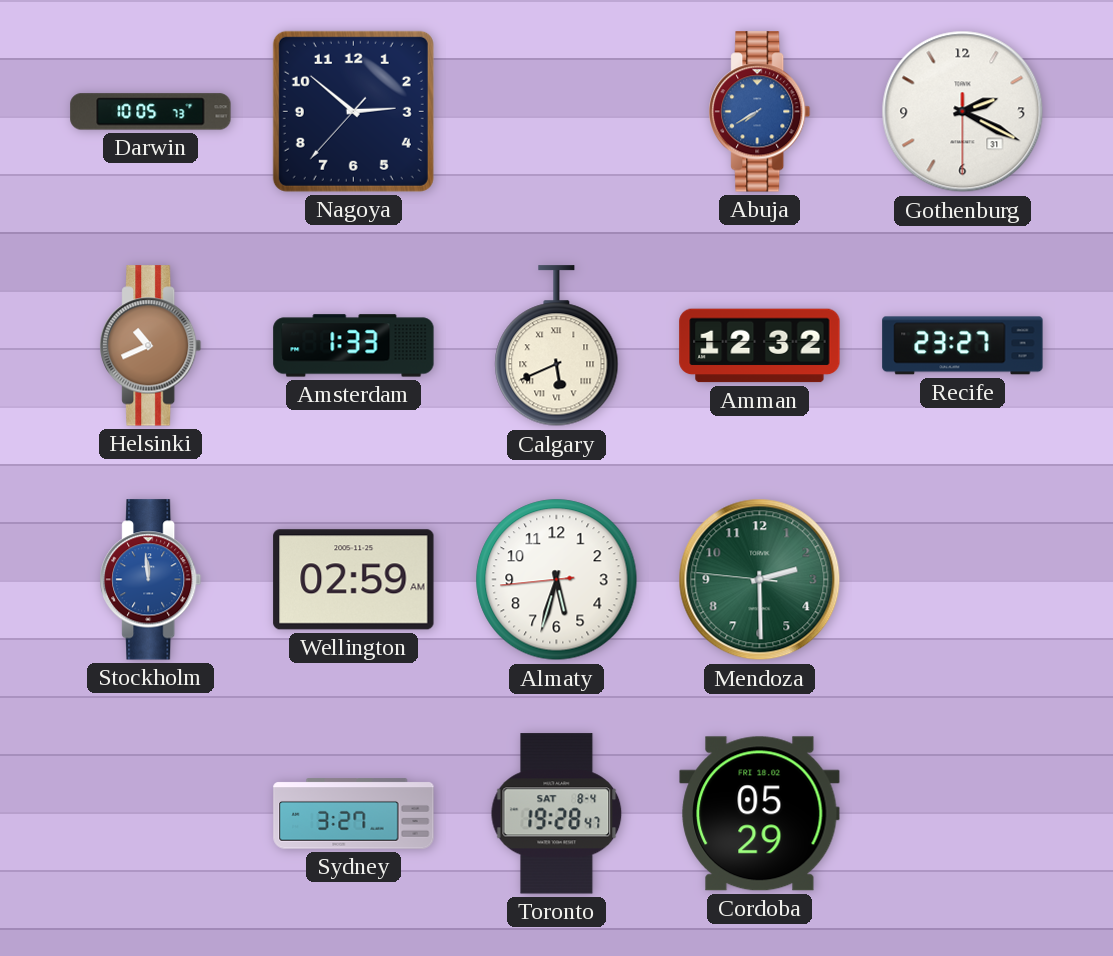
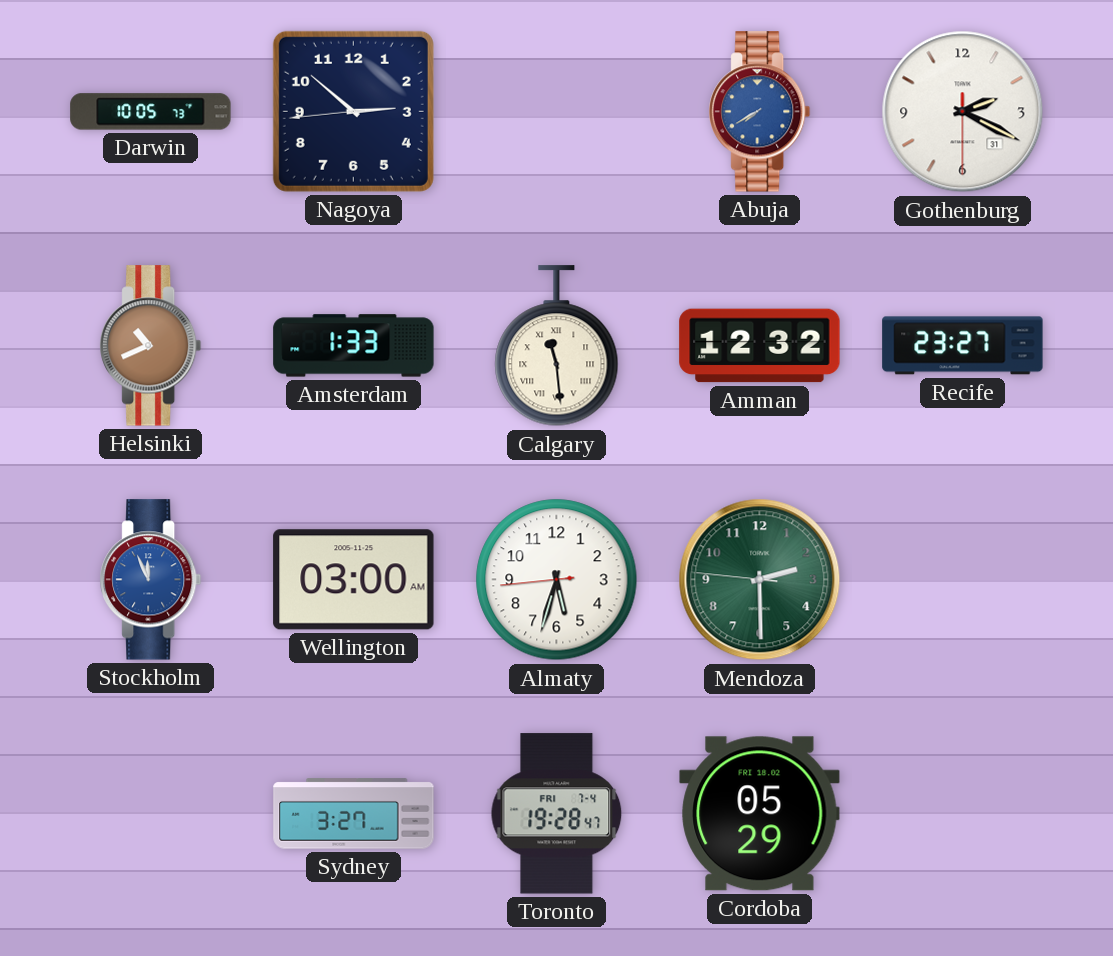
Nagoya: 2:51:37 -> 2:51:44
Calgary: 5:41 -> 11:29
Stockholm: 11:59 -> 11:56
Wellington: 02:59 -> 03:00
Toronto date: SAT 8-4 -> FRI 7-4
